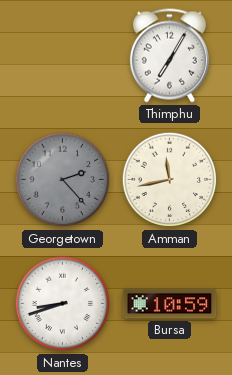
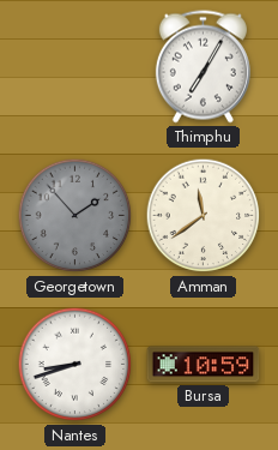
Georgetown: 2:23 -> 1:53
Amman: 11:43 -> 11:39
